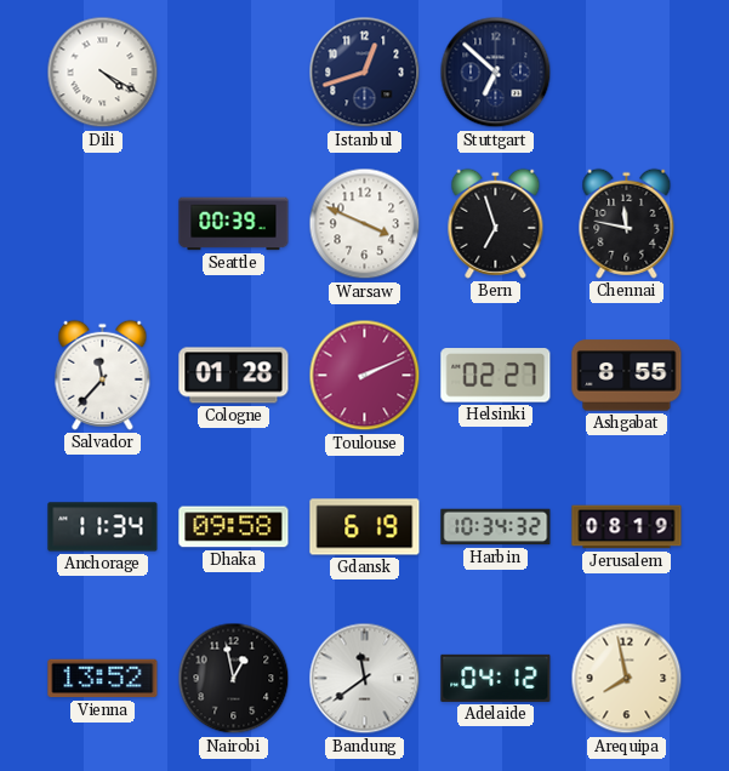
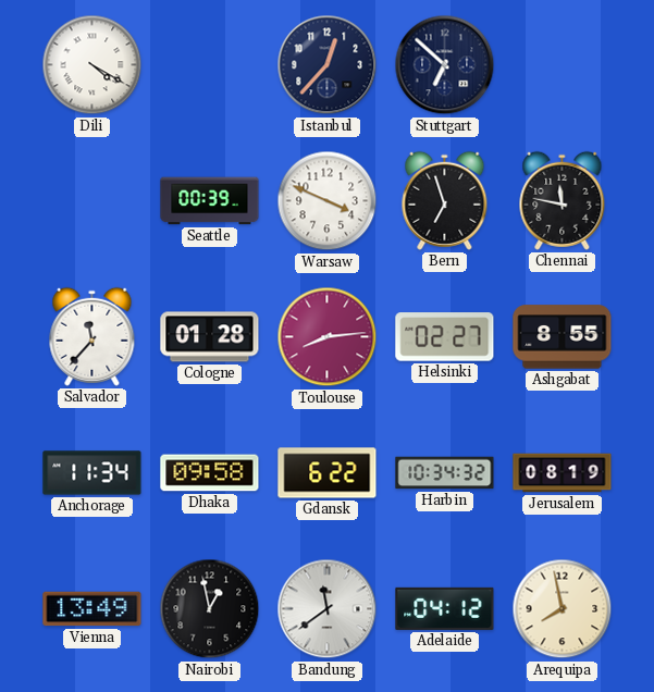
Istanbul: 12:42 -> 12:37
Toulouse: 2:11 -> 8:14
Gdansk: 6:19 -> 6:22
Vienna: 13:52 -> 13:49
